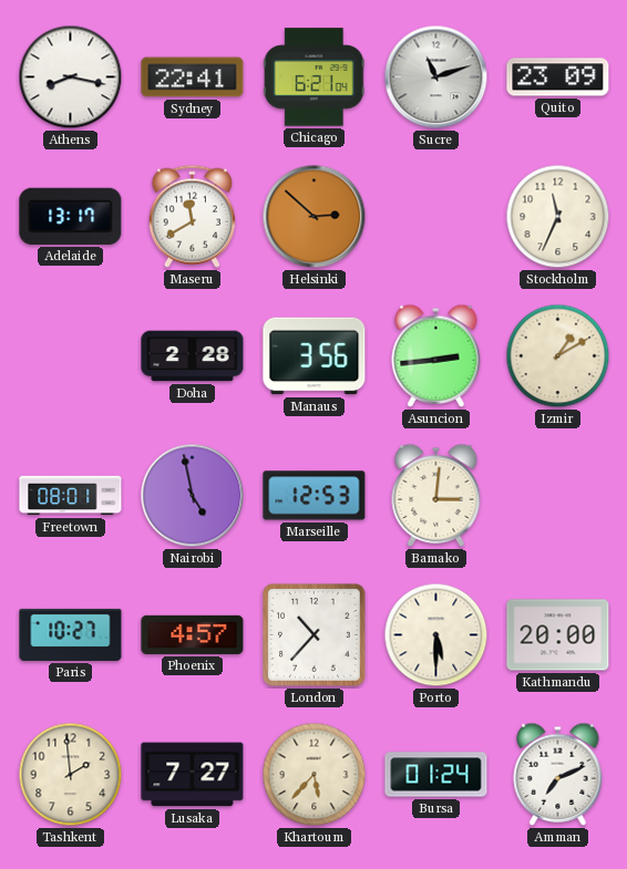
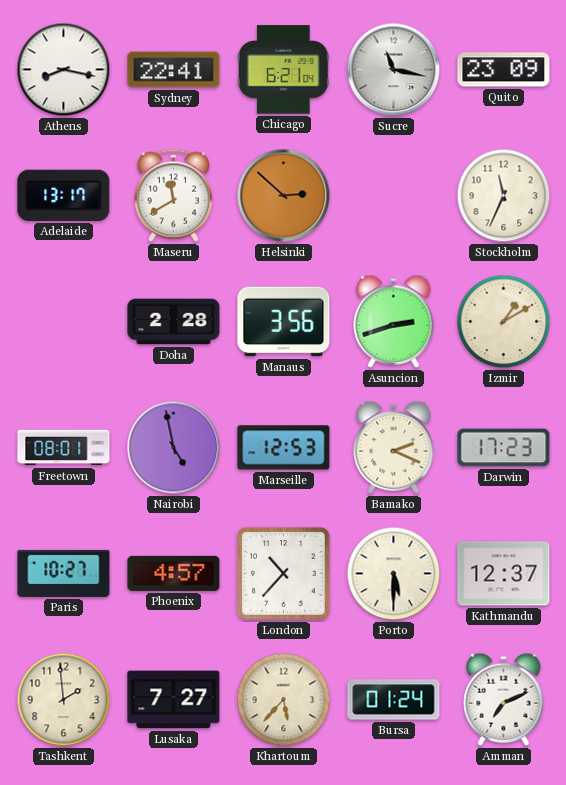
Sucre: 11:12 -> 11:17
Asuncion: 2:44 -> 2:42
Bamako: 3:01 -> 2:19
Darwin: none -> 17:23
Kathmandu: 20:00 -> 12:37
